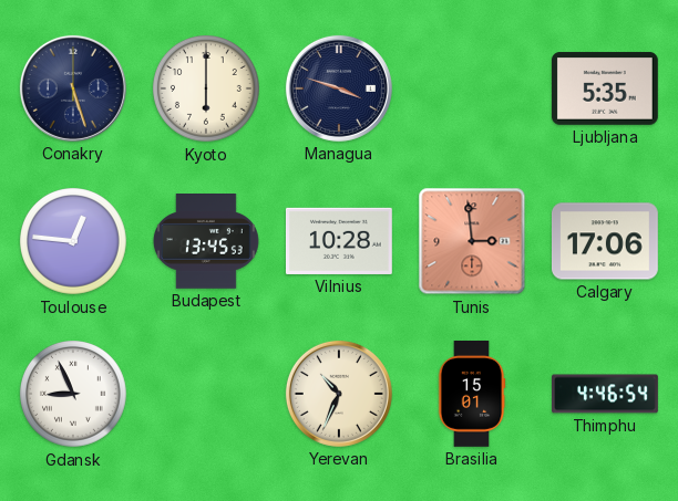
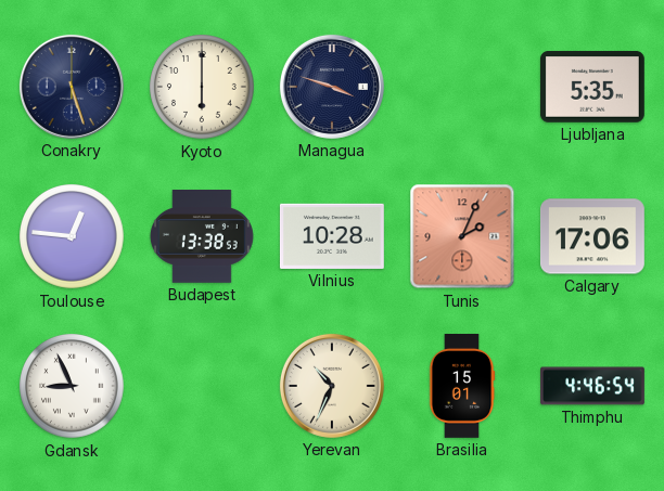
Budapest: 13:45 -> 13:38
Tunis: 2:59 -> 2:04
